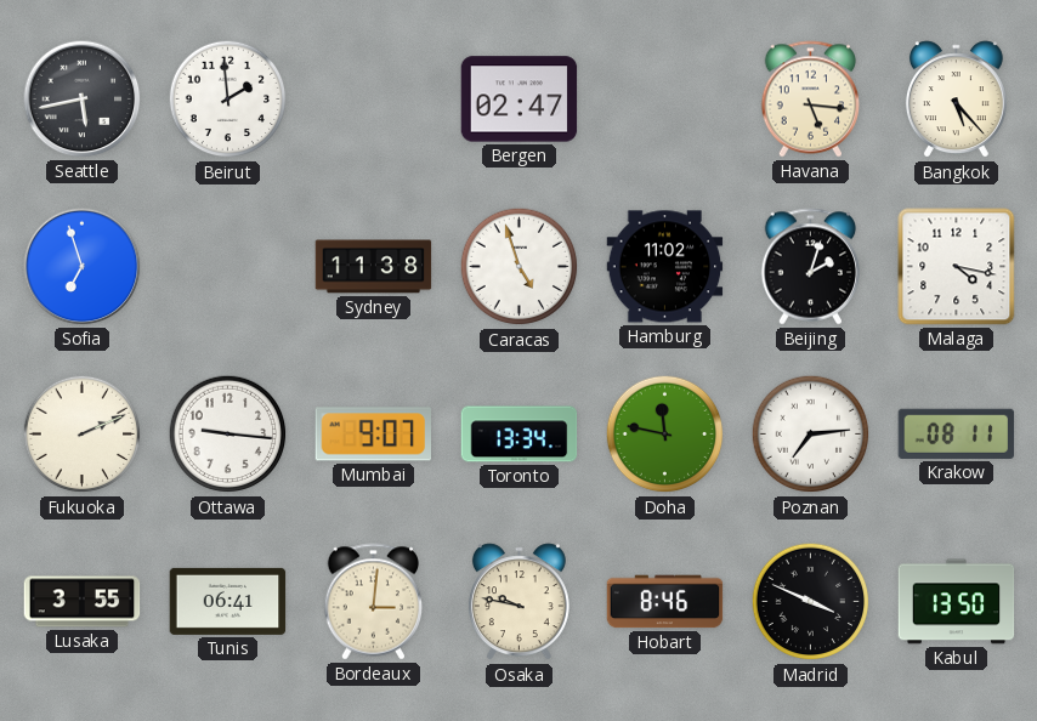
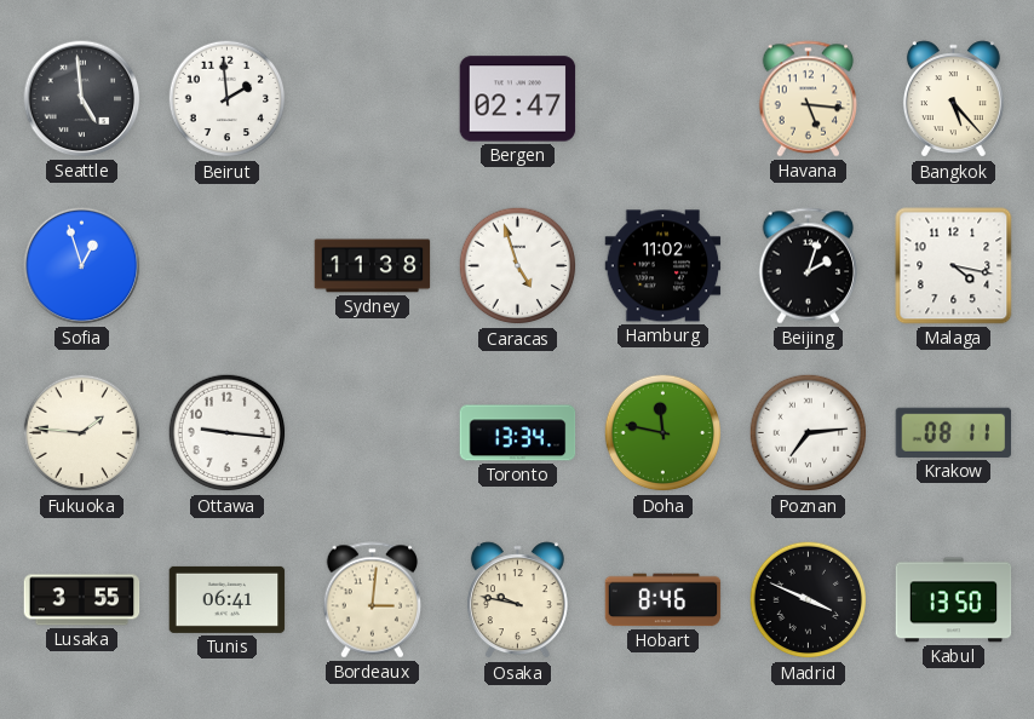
Seattle: 5:43 -> 4:59
Sofia: 6:57 -> 12:57
Fukuoka: 2:11 -> 1:46
Mumbai: 9:07 -> none
